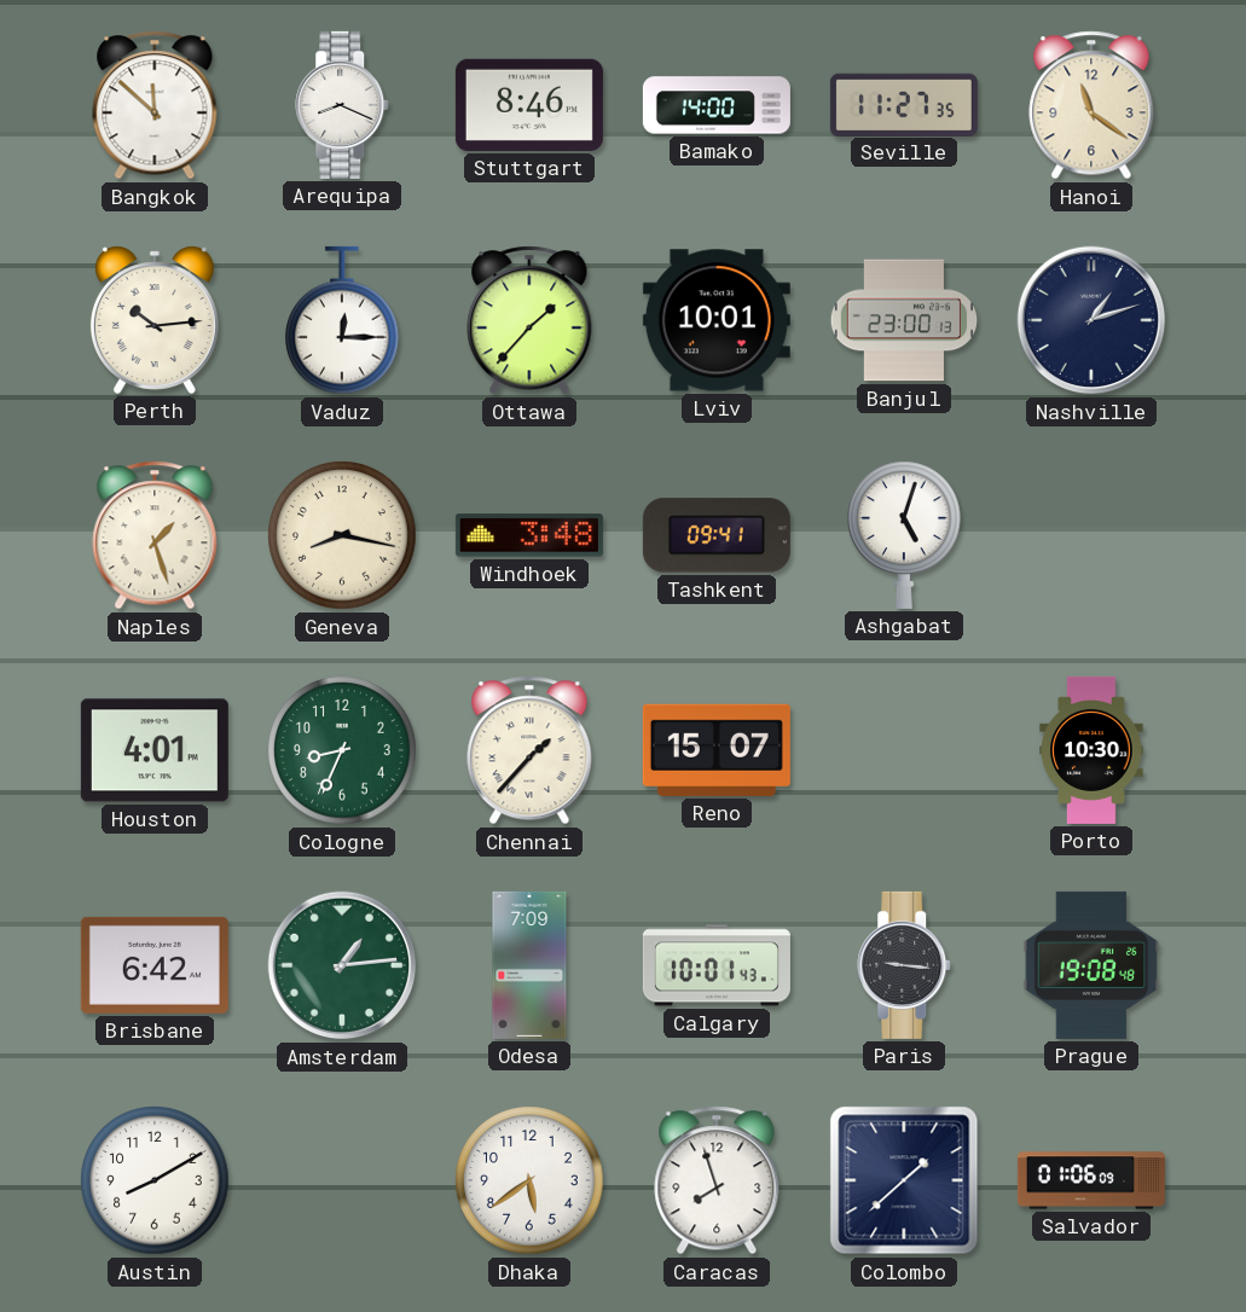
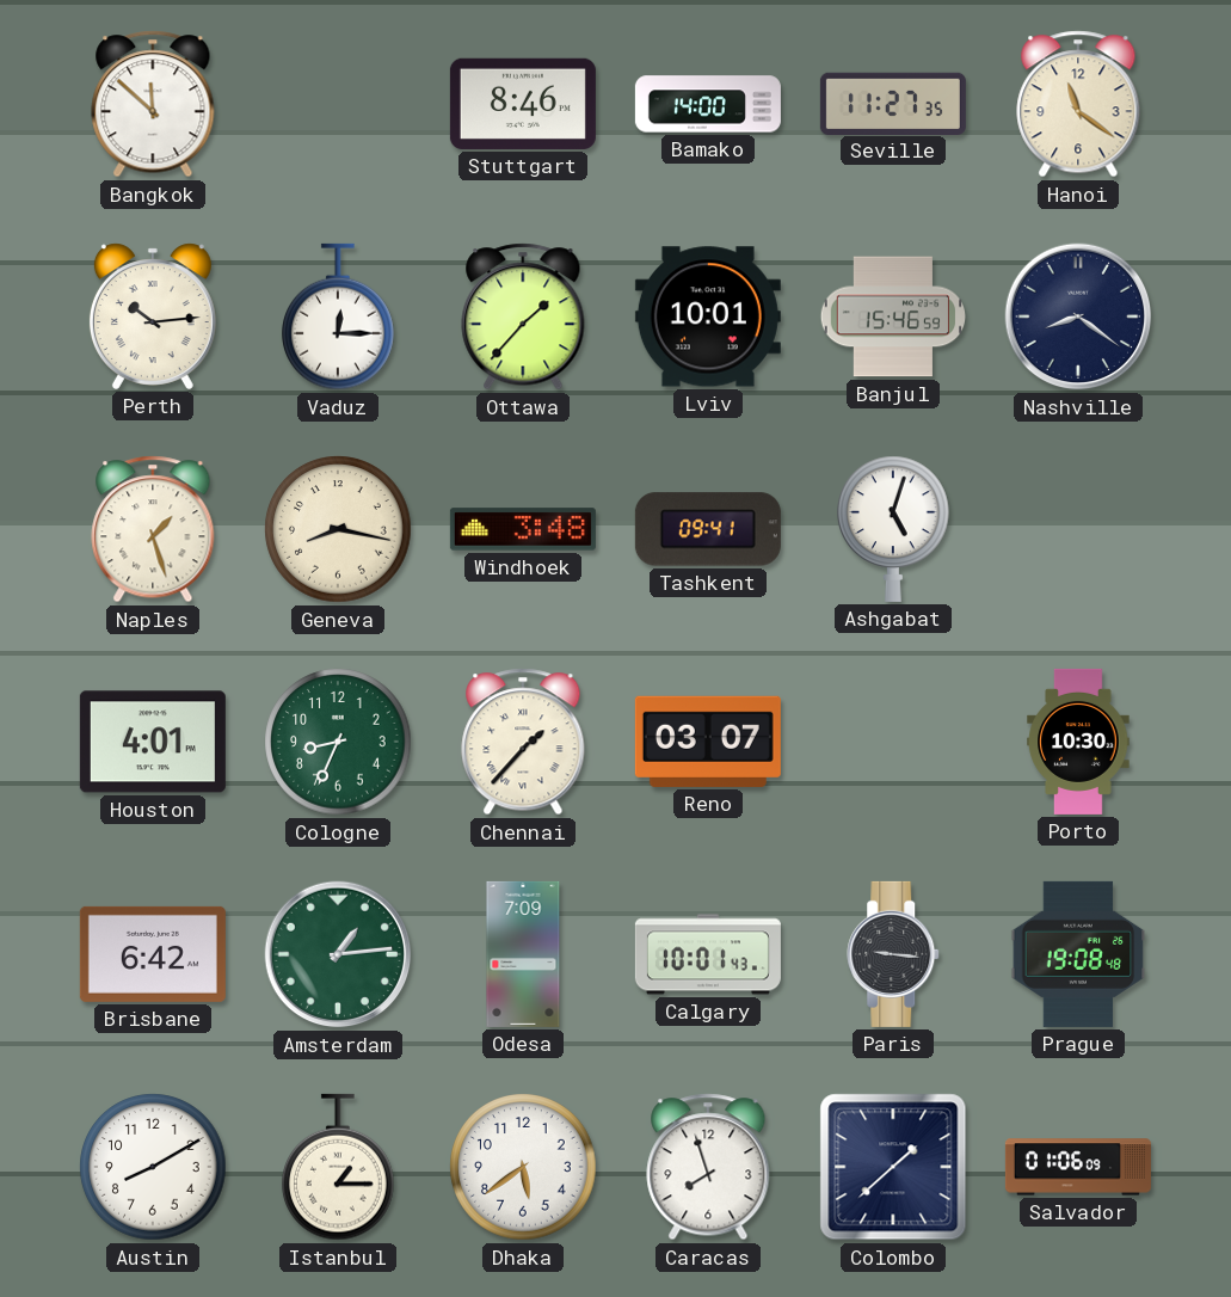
Arequipa: 8:19 -> none
Banjul: 23:00 -> 15:46
Nashville: 1:12 -> 8:21
Reno: 15:07 -> 03:07
Istanbul: none -> 1:15
